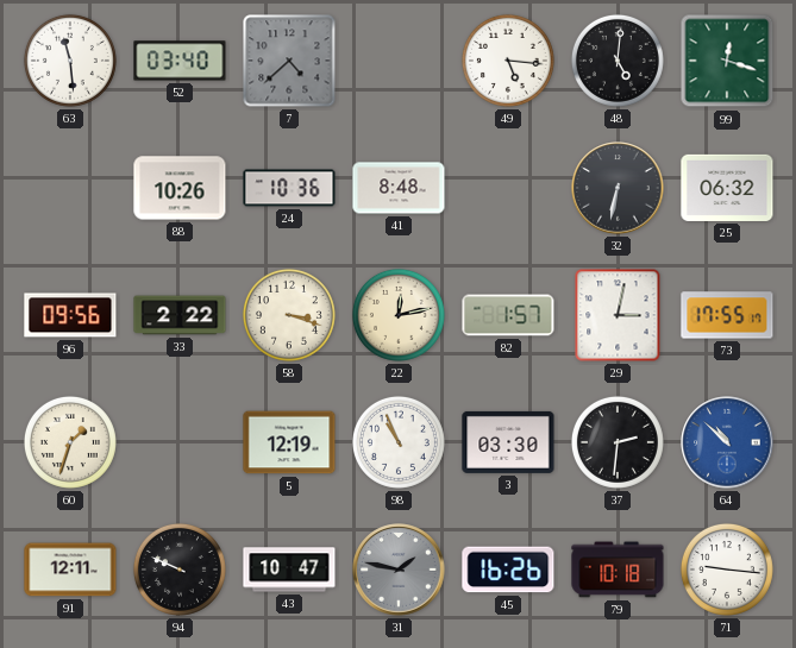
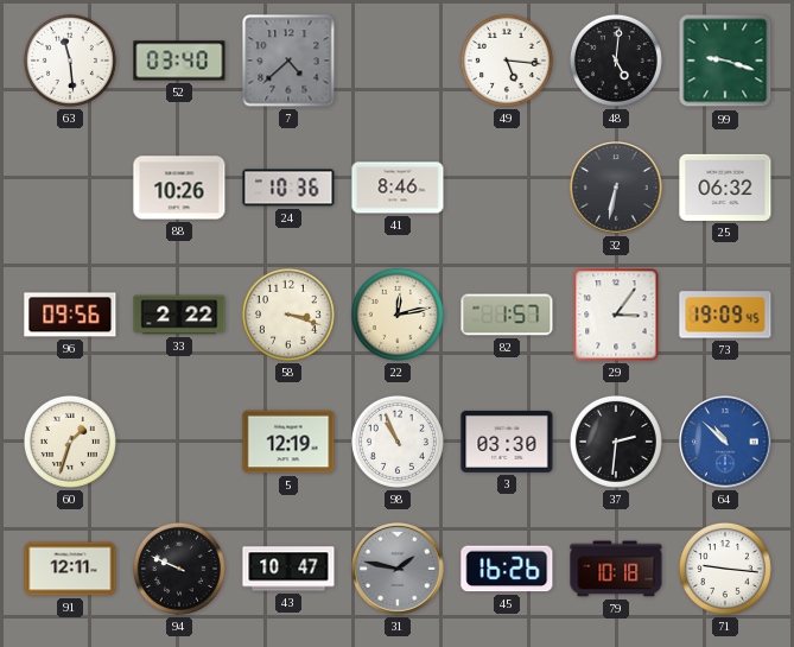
99: 12:18 -> 9:18
41: 8:48 -> 8:46
29: 3:02 -> 3:06
73: 17:55 -> 19:09
